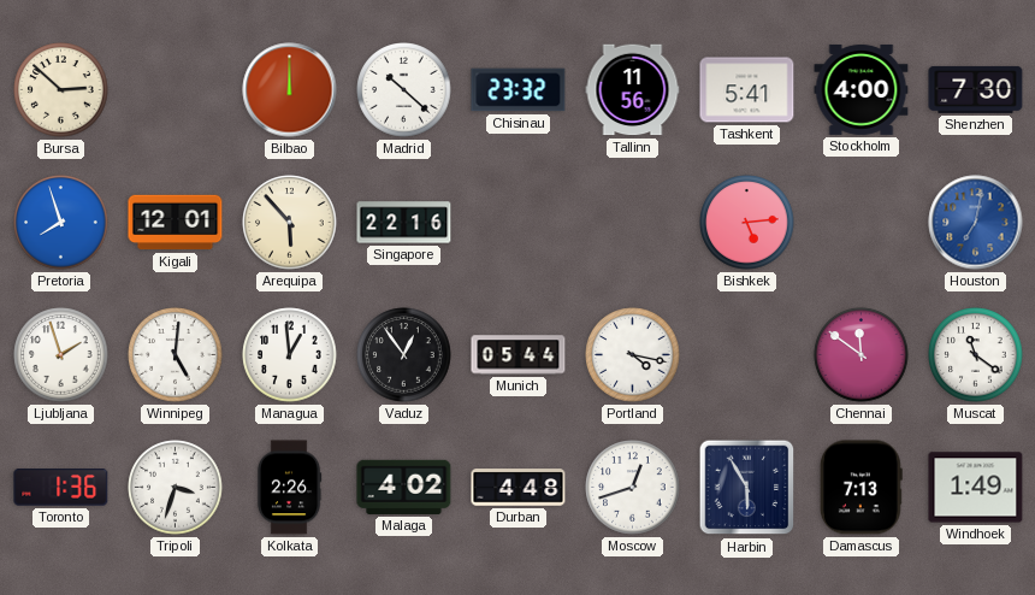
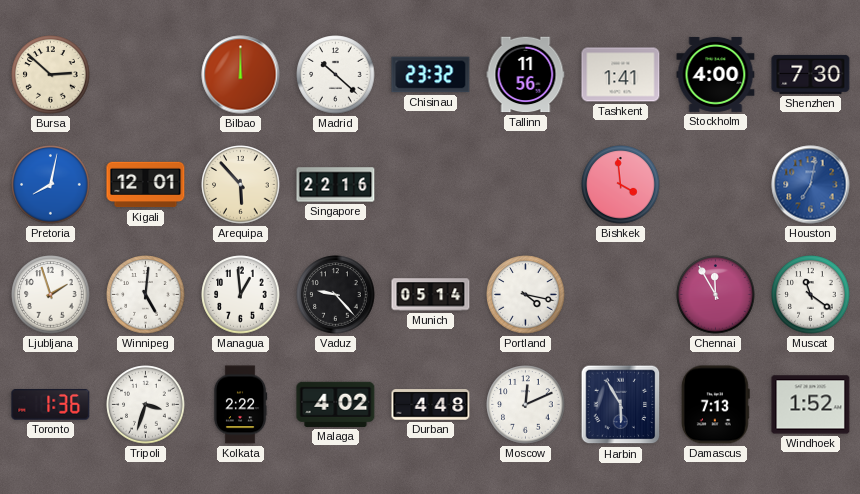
Tashkent: 5:41 -> 1:41
Pretoria: 7:57 -> 8:02
Bishkek: 5:14 -> 3:59
Vaduz: 12:54 -> 9:23
Munich: 05:44 -> 05:14
Chennai: 11:51 -> 11:55
Kolkata: 2:26 -> 2:22
Moscow: 12:42 -> 12:11
Windhoek: 1:49 -> 1:52
